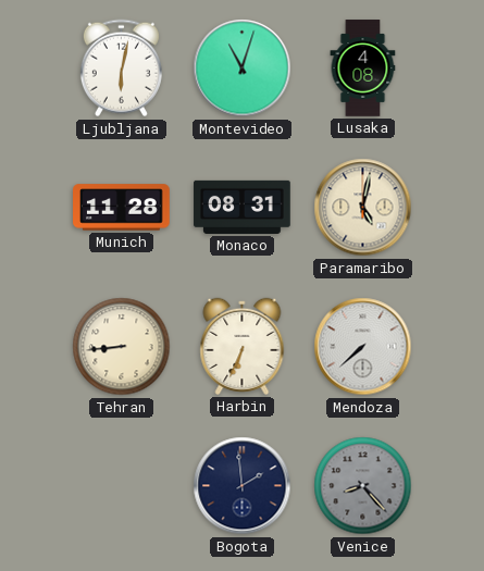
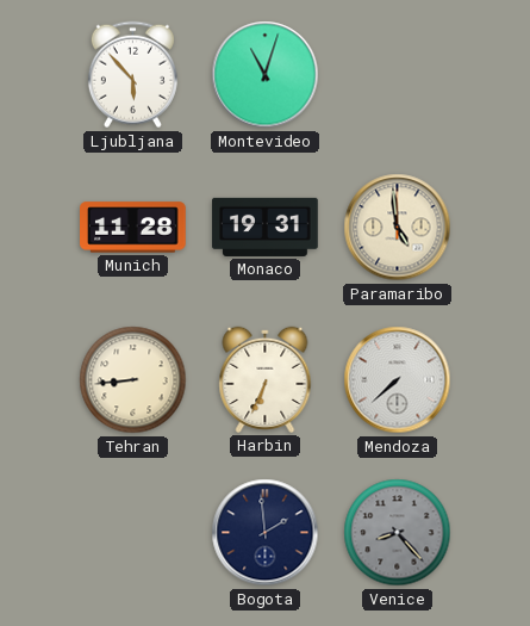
Ljubljana: 6:02 -> 5:53
Lusaka: 4:08 -> none
Monaco: 08:31 -> 19:31
Paramaribo: 5:02 -> 4:59
